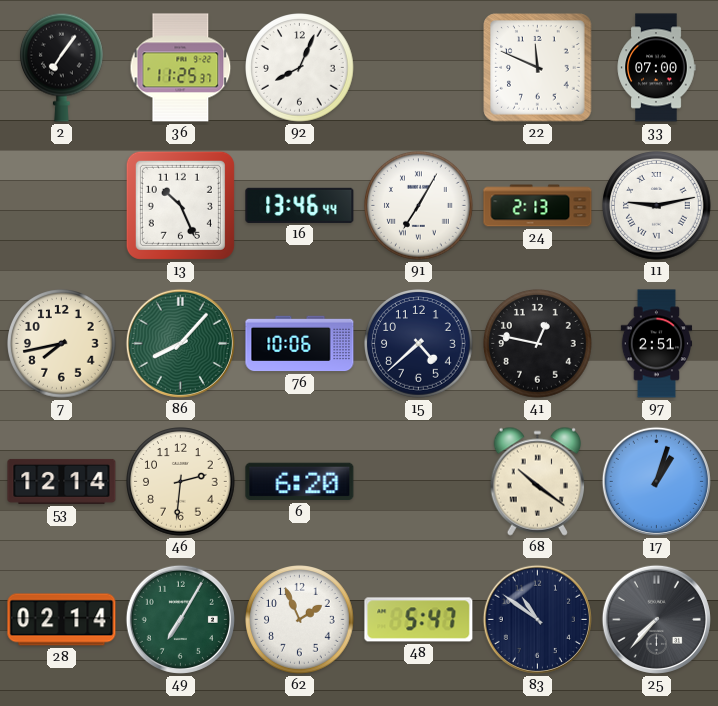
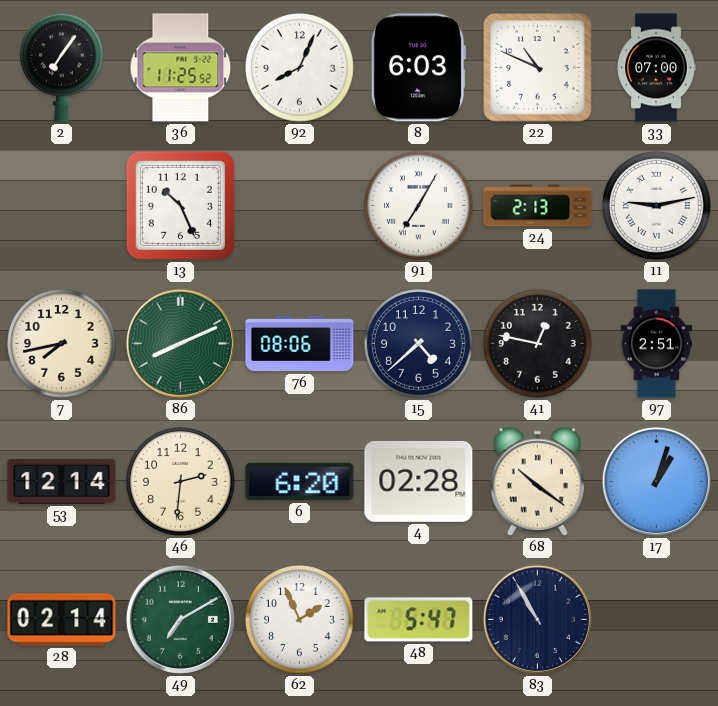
36: 11:25:37 -> 11:25:52
8: none -> 6:03
22: 11:49 -> 10:49
16: 13:46 -> none
86: 8:07 -> 8:11
76: 10:06 -> 08:06
4: none -> 02:28
49: 7:05 -> 7:10
83: 10:51 -> 10:55
25: 7:37 -> none
